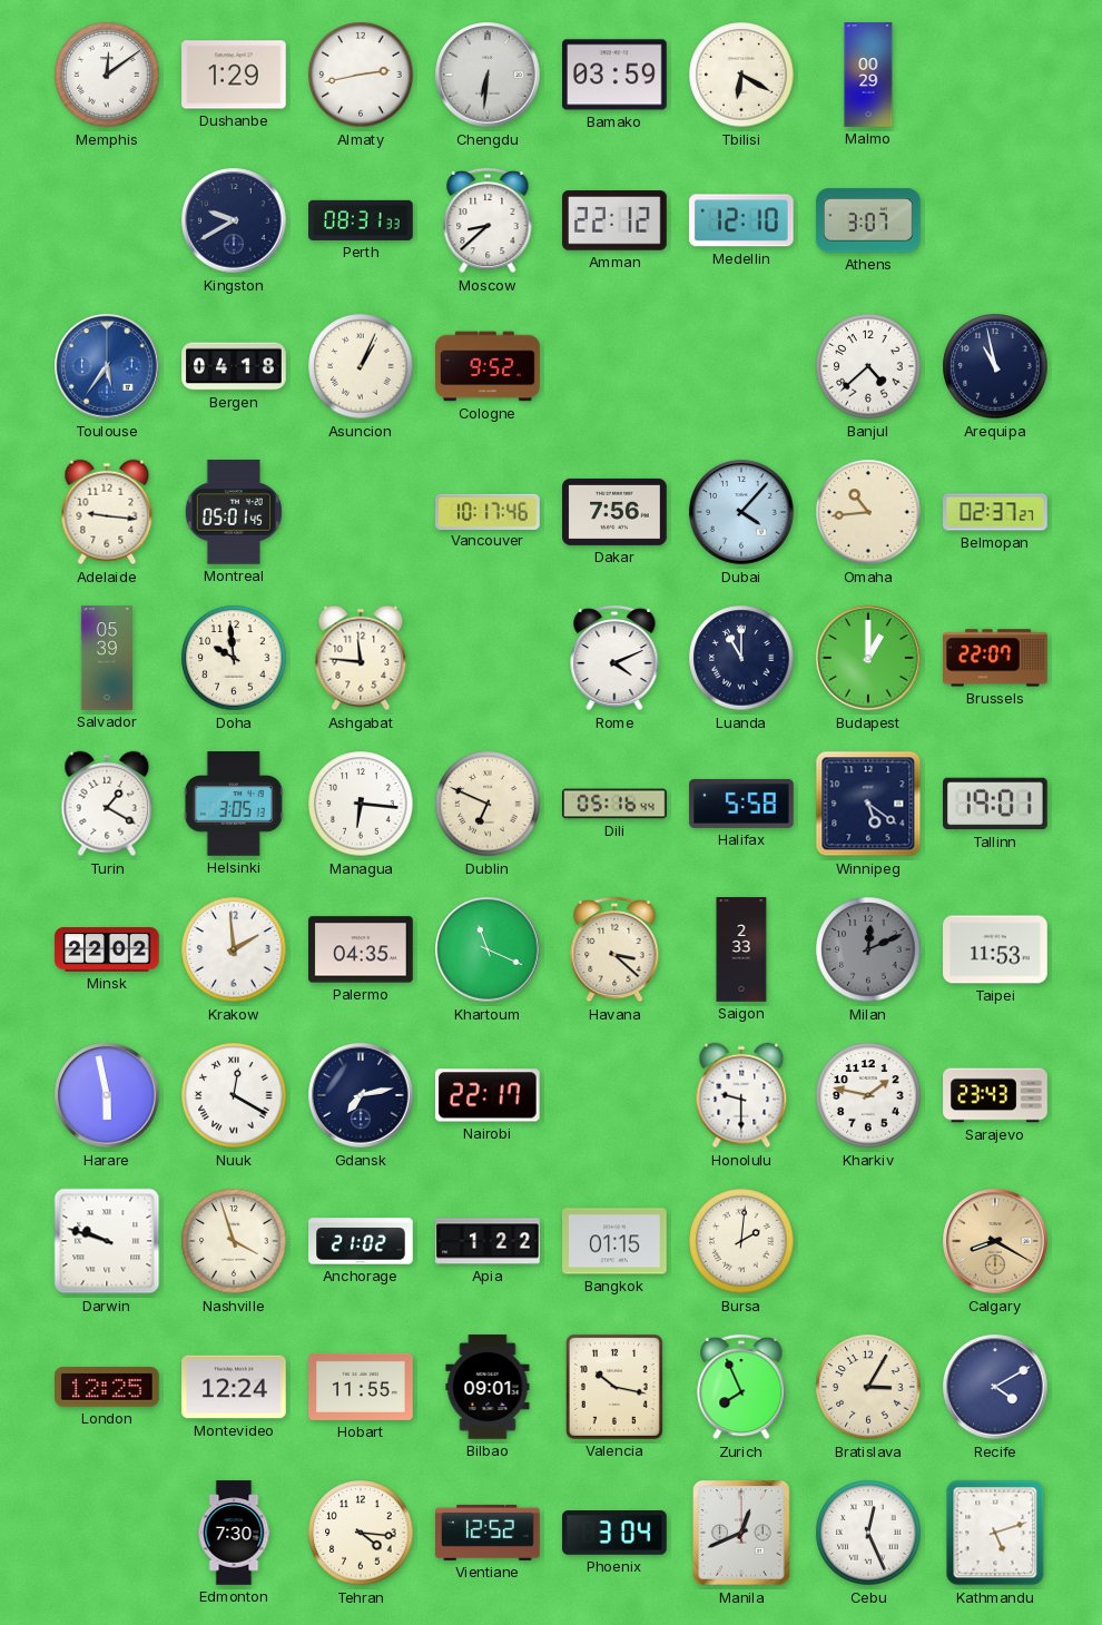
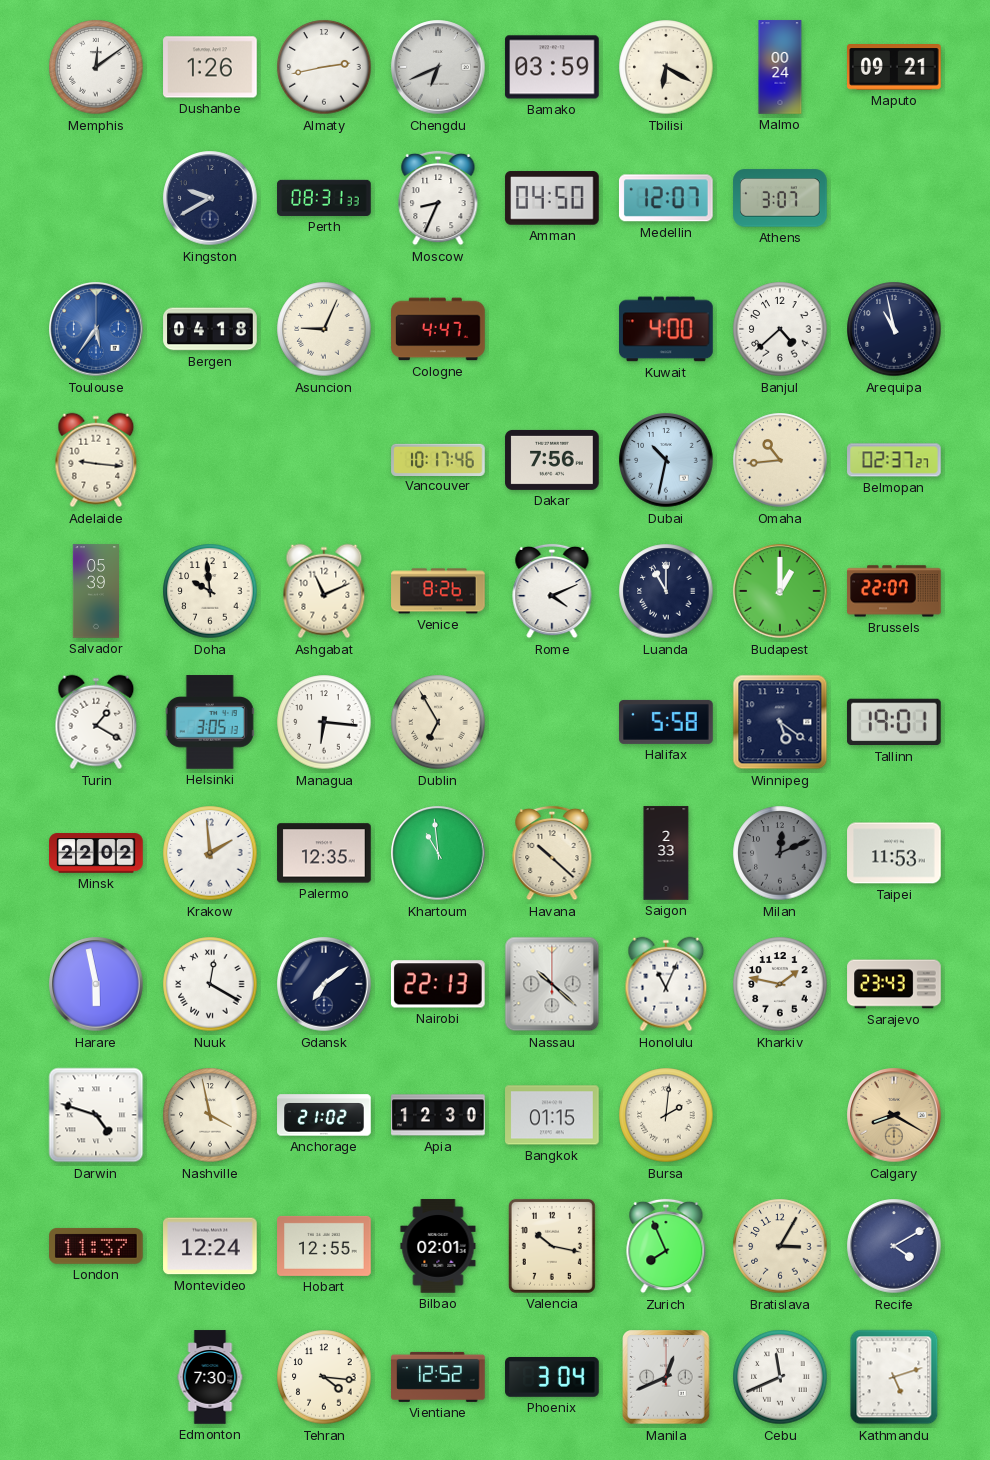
Dushanbe: 1:29 -> 1:26
Chengdu: 6:31 -> 6:41
Malmo: 00:29 -> 00:24
Maputo: none -> 09:21
Moscow: 8:38 -> 8:34
Amman: 22:12 -> 04:50
Medellin: 12:10 -> 12:07
Asuncion: 1:04 -> 9:04
Cologne: 9:52 -> 4:47
Kuwait: none -> 4:00
Montreal: 05:01 -> none
Dubai: 4:07 -> 10:32
Ashgabat: 11:46 -> 11:11
Venice: none -> 8:26
Dublin: 6:49 -> 6:55
Dili: 05:16 -> none
Palermo: 04:35 -> 12:35
Khartoum: 11:19 -> 10:59
Havana: 3:22 -> 10:22
Gdansk: 7:13 -> 7:09
Nairobi: 22:17 -> 22:13
Nassau: none -> 10:22
Honolulu: 9:30 -> 11:04
Darwin: 9:48 -> 4:48
Nashville: 3:57 -> 3:58
Apia: 1:22 -> 12:30
London: 12:25 -> 11:37
Hobart: 11:55 -> 12:55
Bilbao: 09:01 -> 02:01
Cebu: 12:26 -> 11:41
